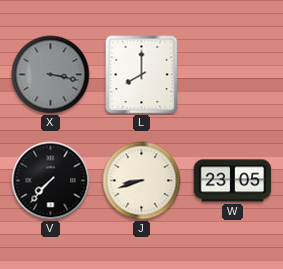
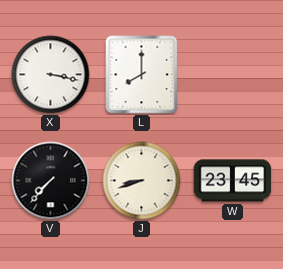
X dial: grey -> white
W: 23:05 -> 23:45
